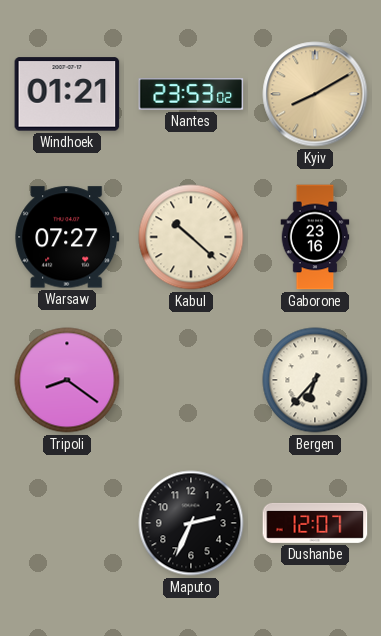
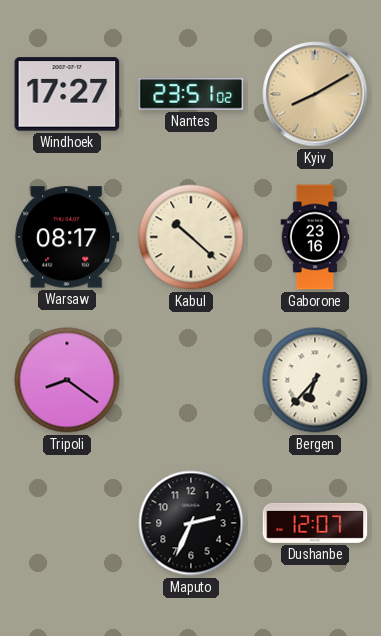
Windhoek: 01:21 -> 17:27
Nantes: 23:53 -> 23:51
Warsaw: 07:27 -> 08:17
